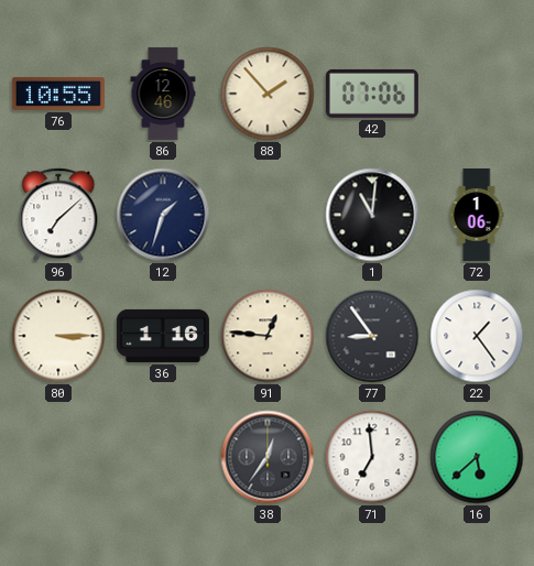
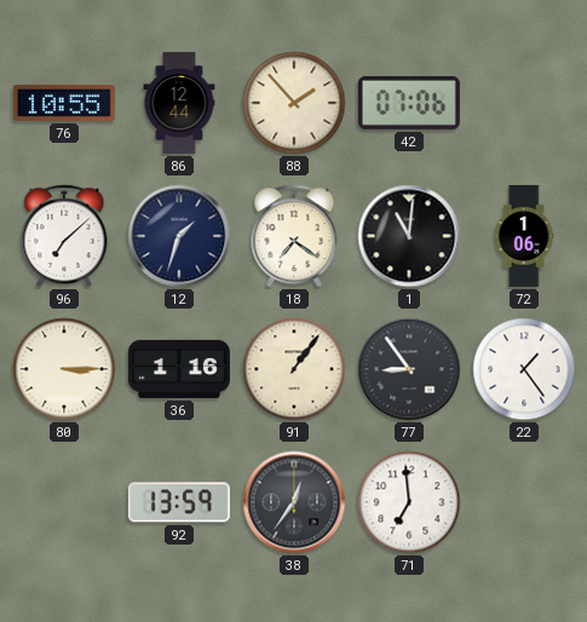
86: 12:46 -> 12:44
18: none -> 7:21
91: 12:46 -> 1:06
92: none -> 13:59
16: 5:38 -> none
